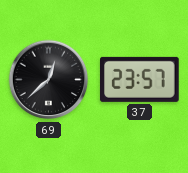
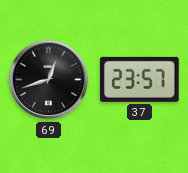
69: 12:38 -> 12:42
